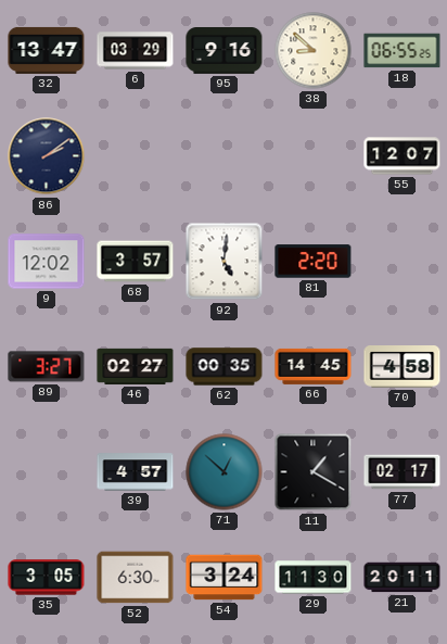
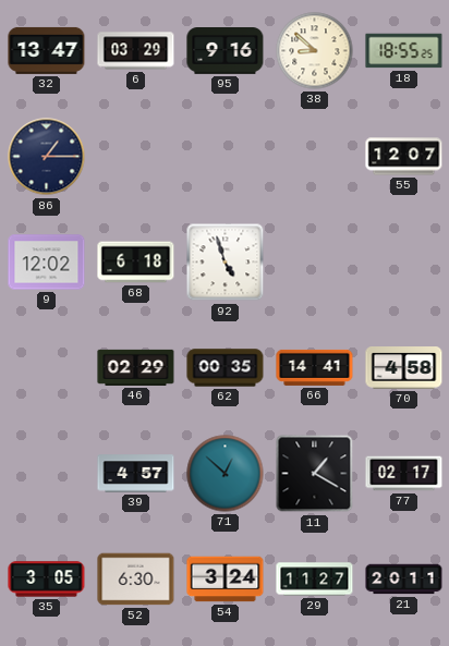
18: 06:55 -> 18:55
86: 2:09 -> 1:15
68: 3:57 -> 6:18
92: 5:01 -> 4:57
81: 2:20 -> none
89: 3:27 -> none
46: 02:27 -> 02:29
66: 14:45 -> 14:41
29: 11:30 -> 11:27
